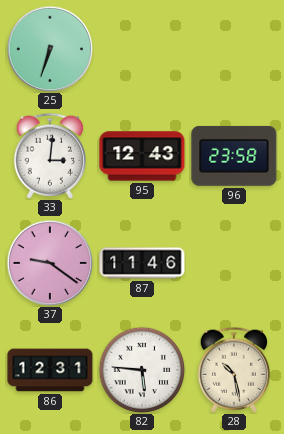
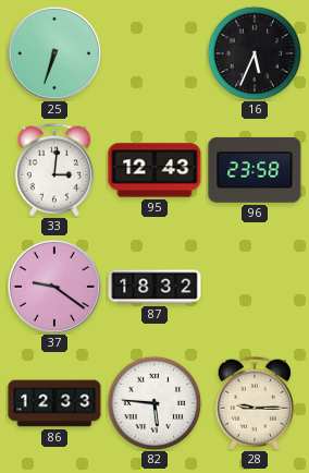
16: none -> 5:34
87: 11:46 -> 18:32
86: 12:31 -> 12:33
28: 10:28 -> 9:15
